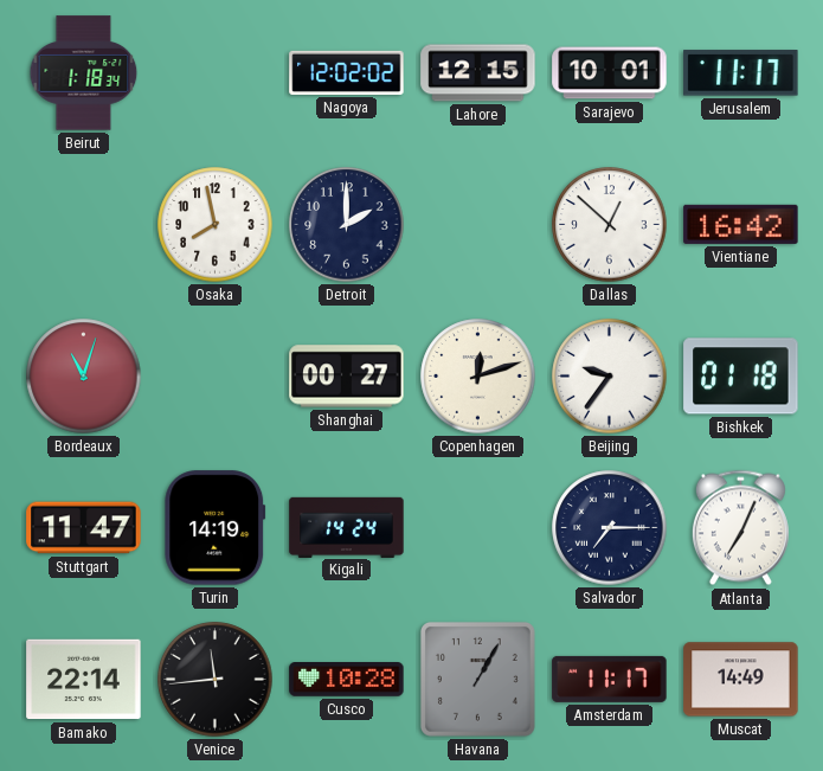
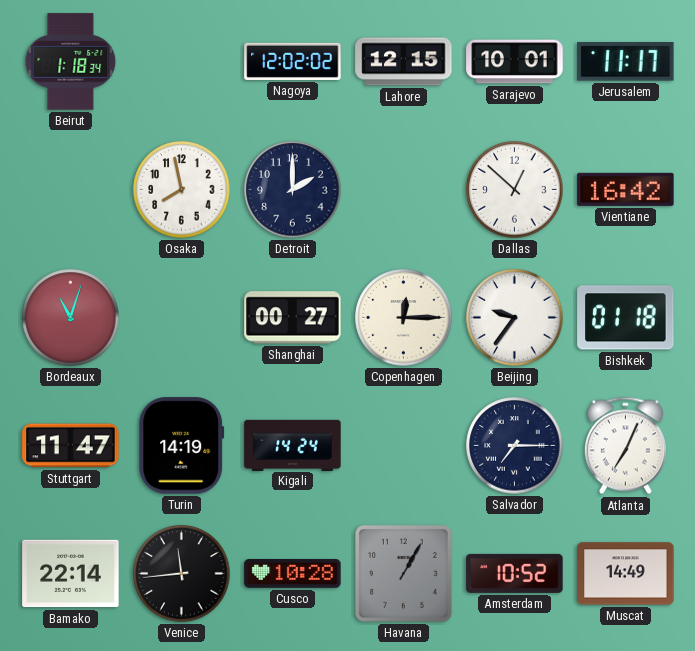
Copenhagen: 12:12 -> 12:15
Amsterdam: 11:17 -> 10:52
